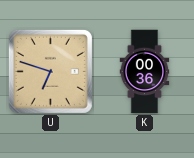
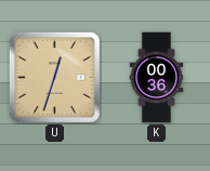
U: 6:48 -> 12:33
